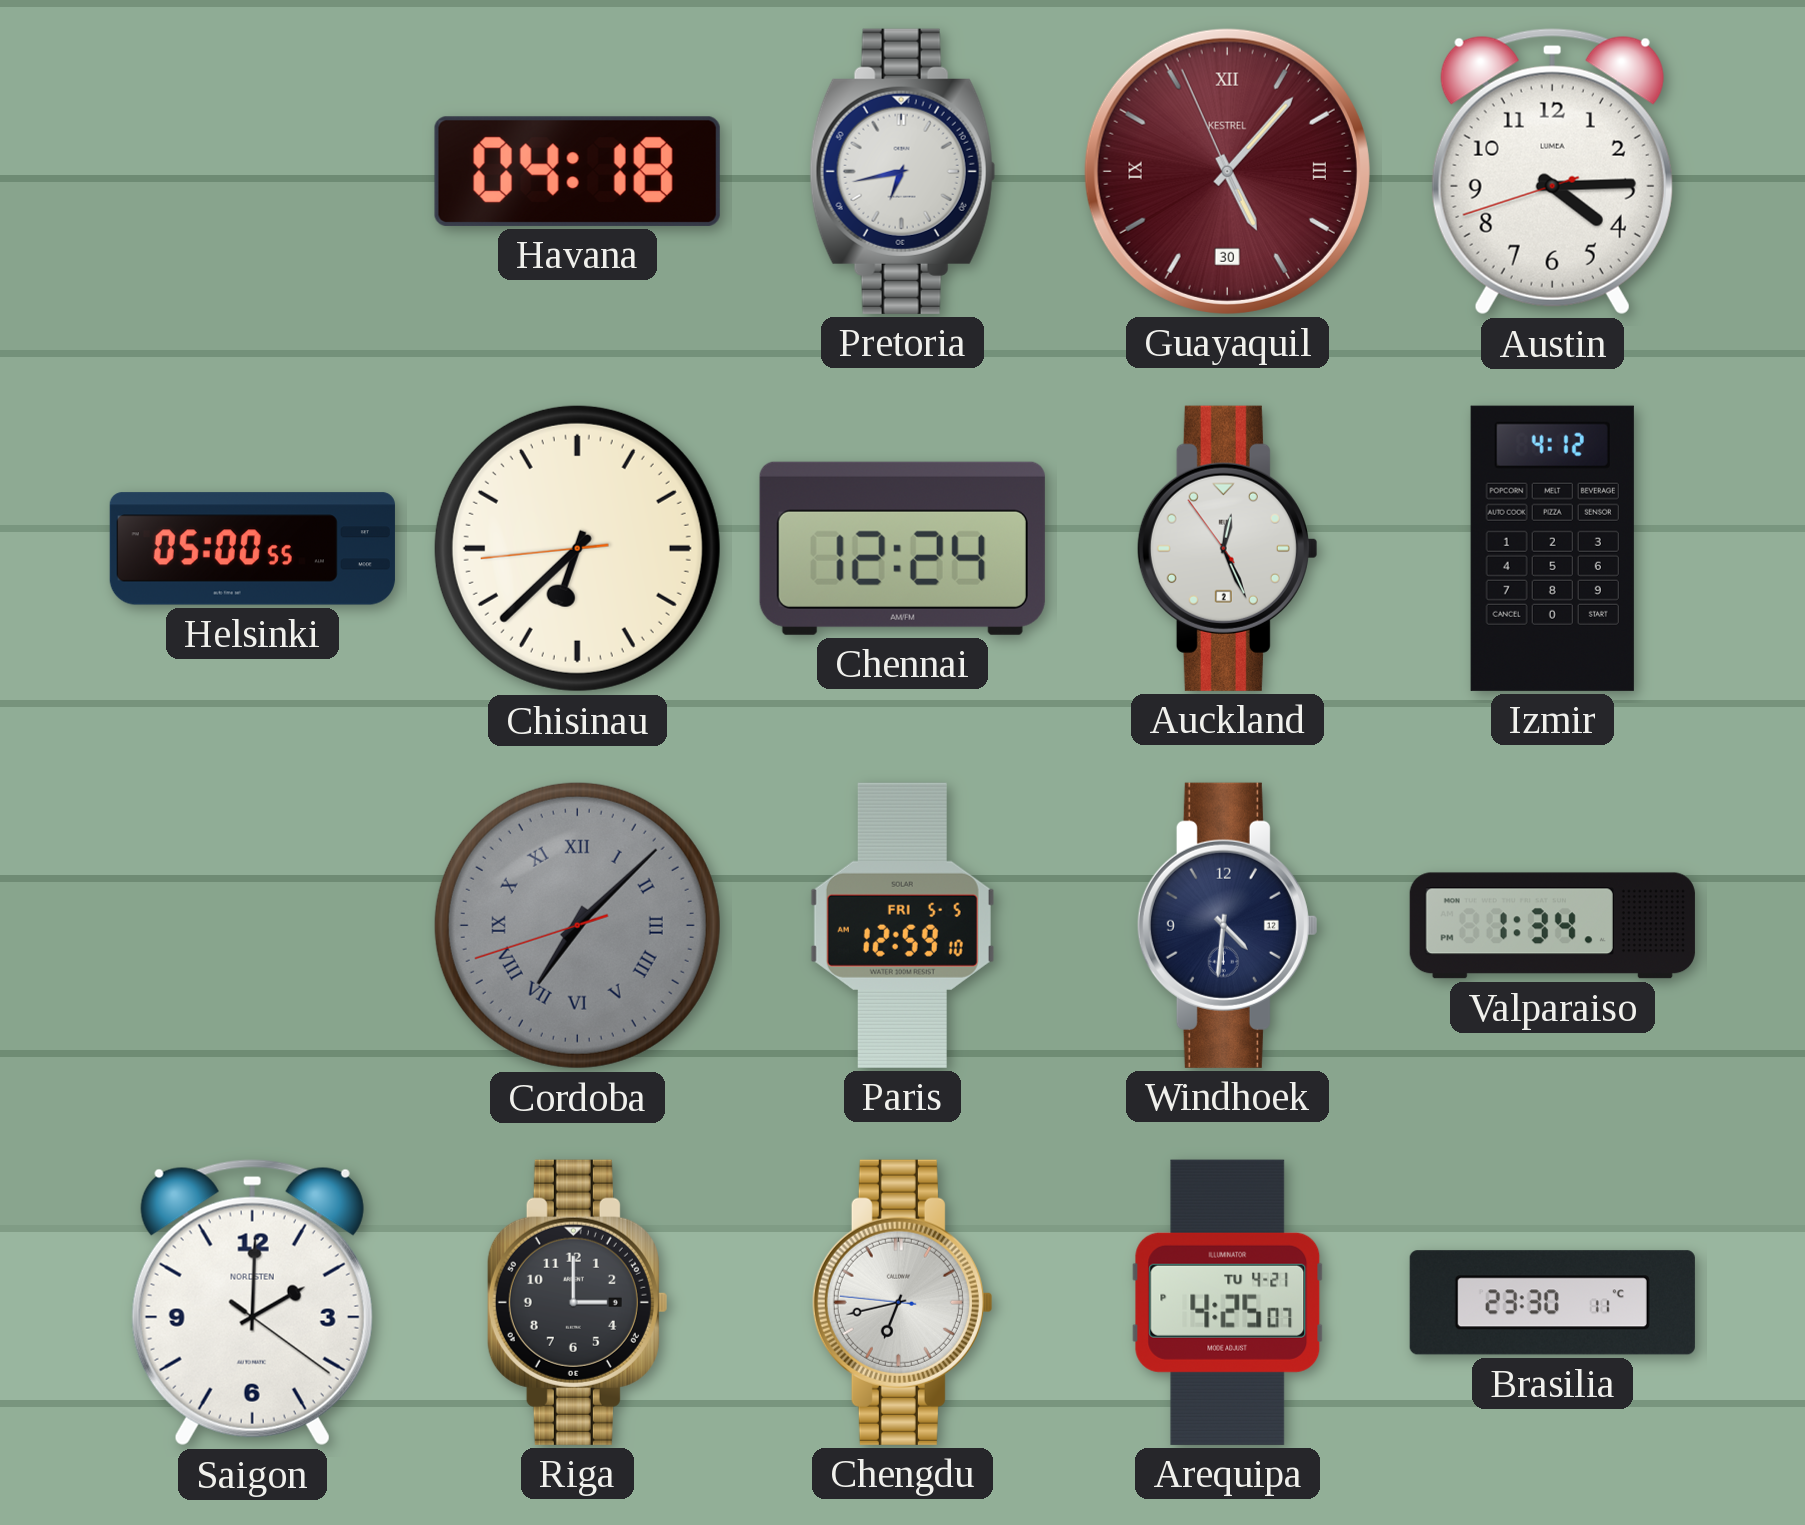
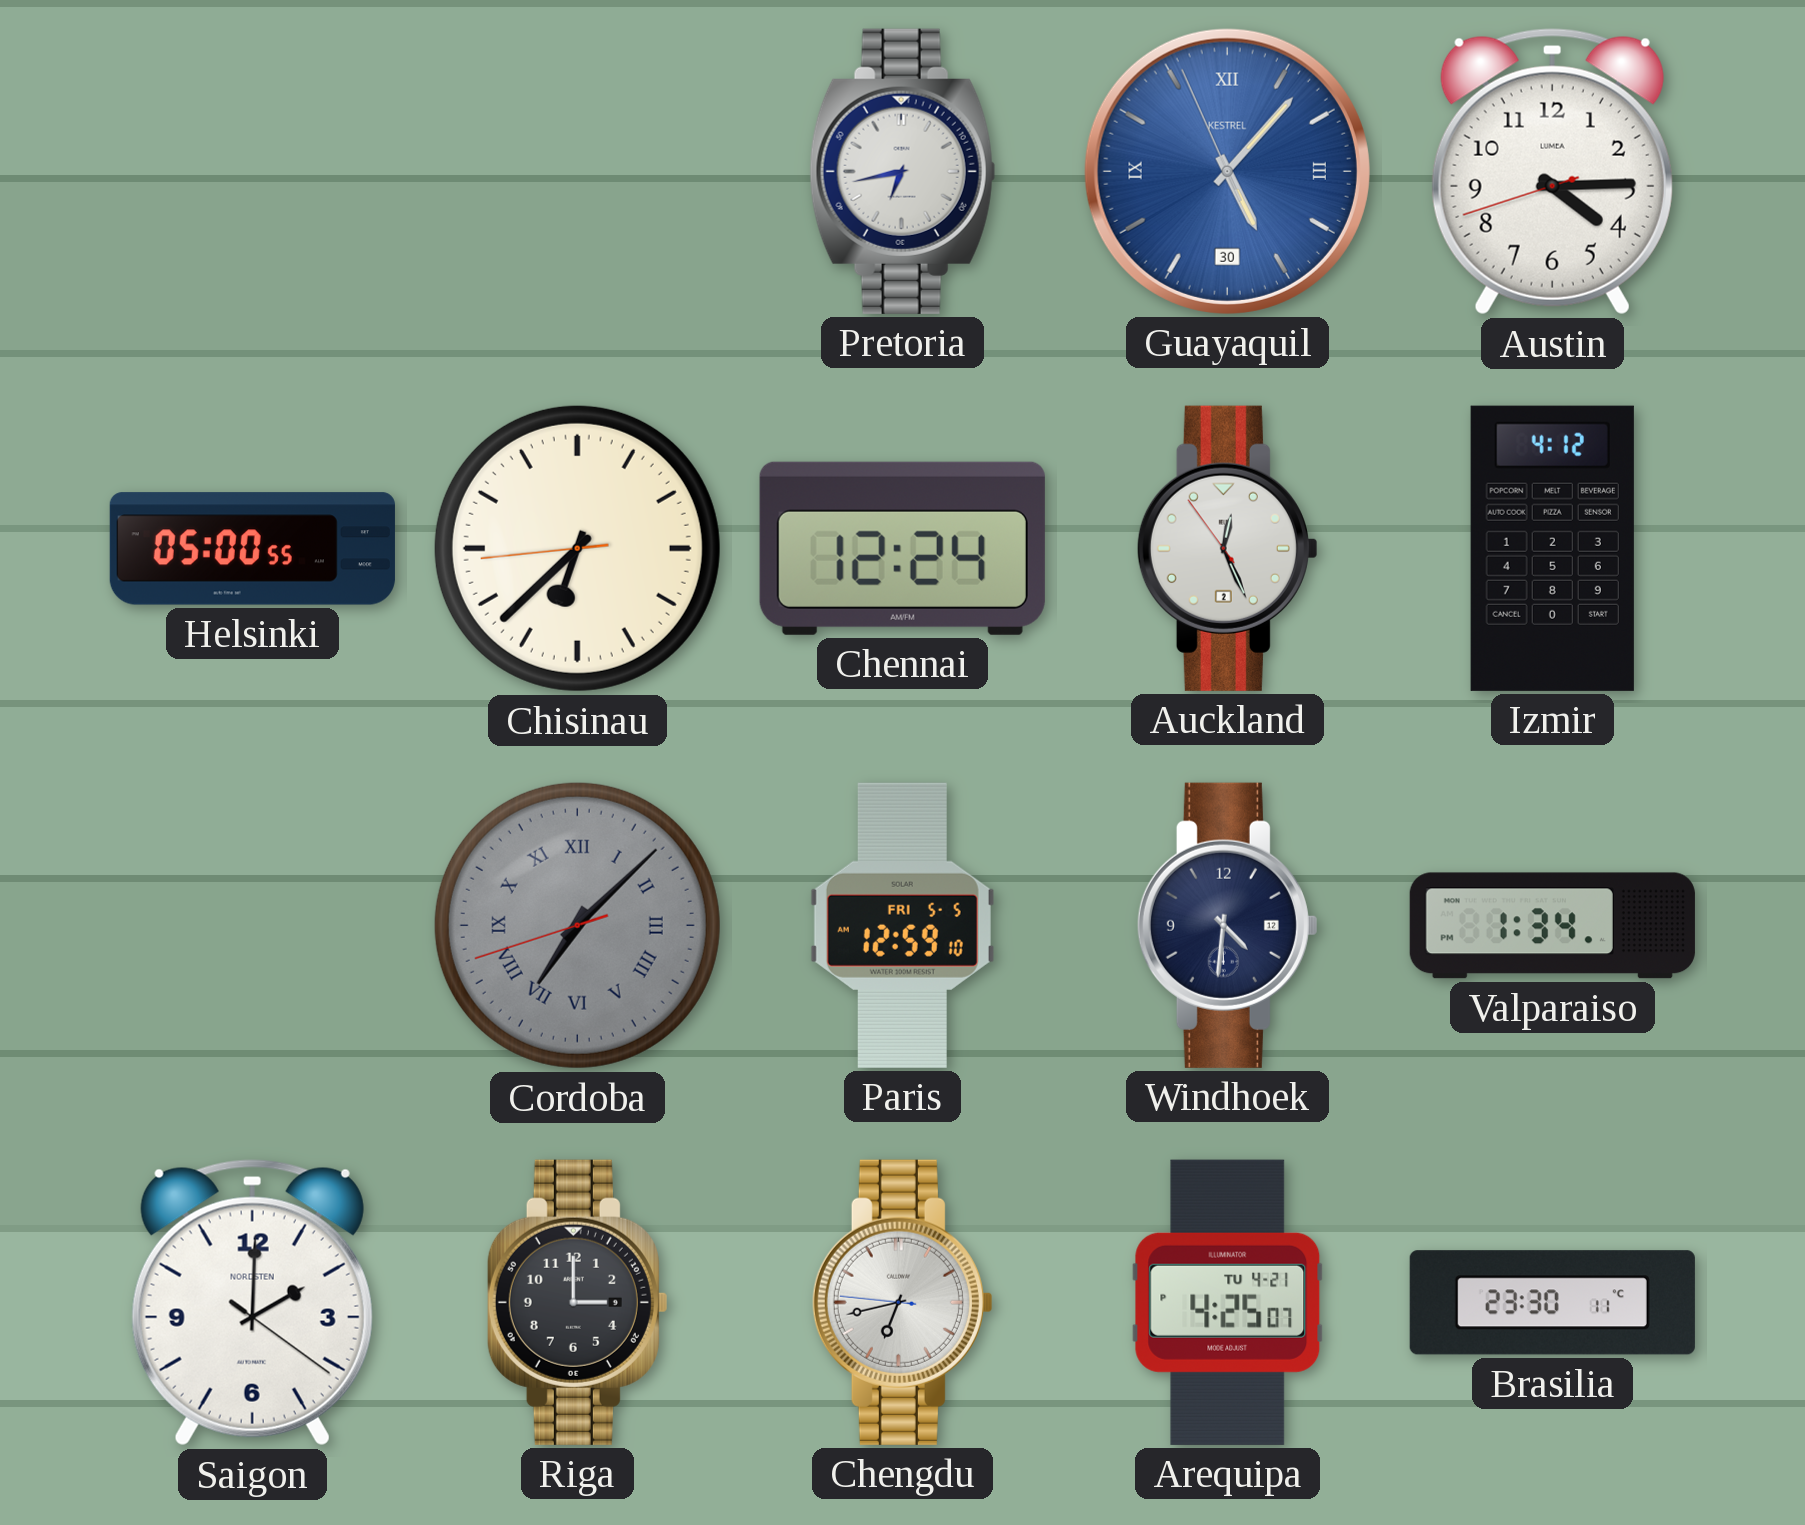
Havana: 04:18 -> none
Guayaquil dial: burgundy -> blue
